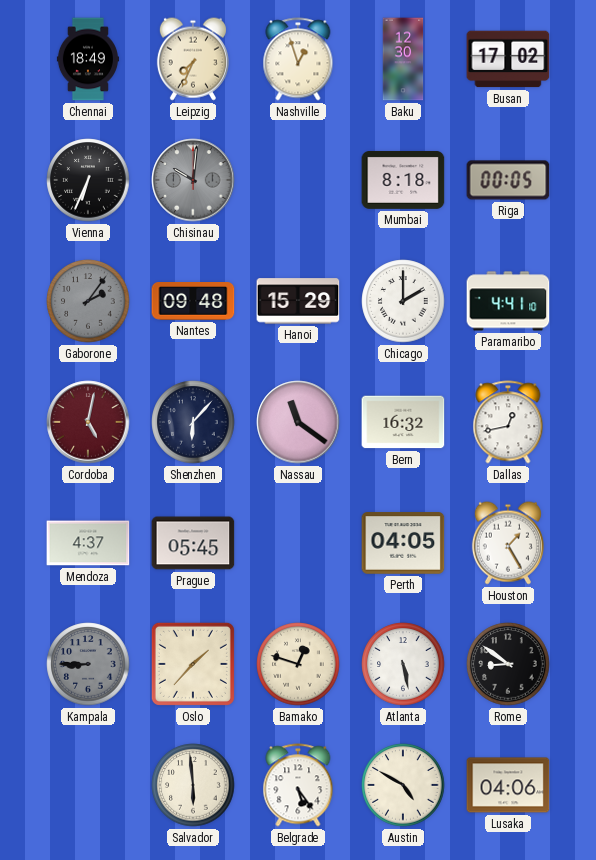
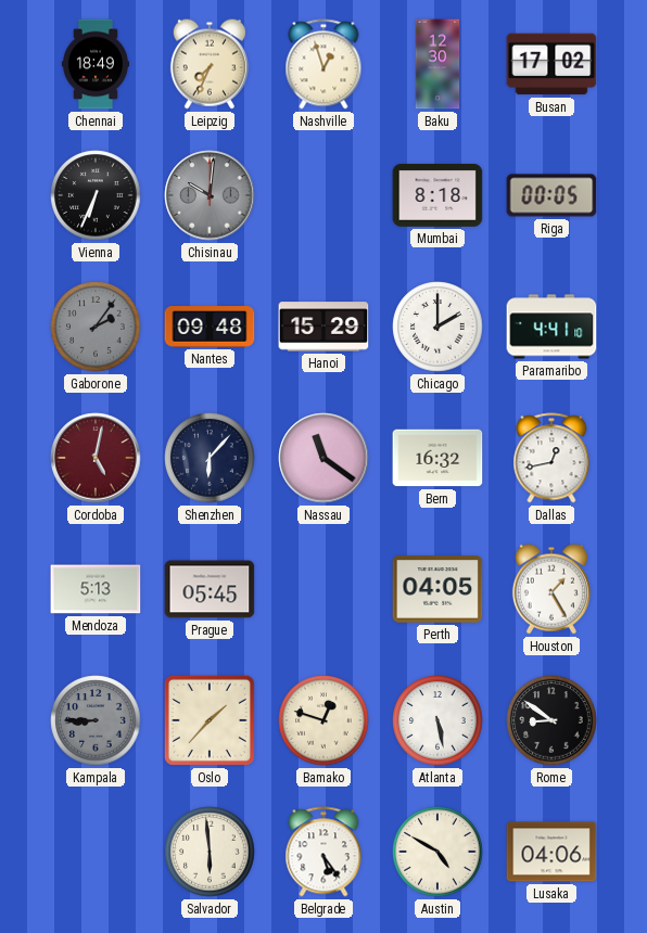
Mendoza: 4:37 -> 5:13
